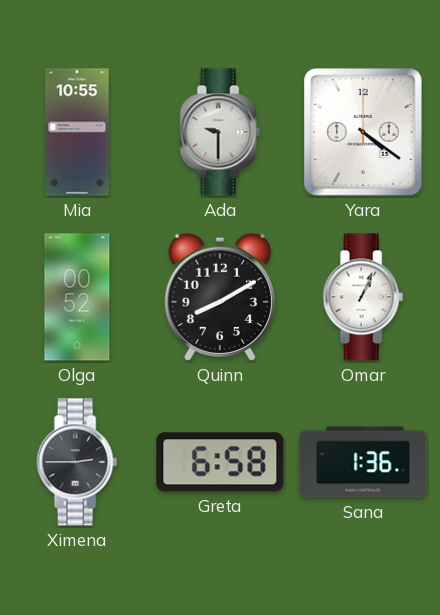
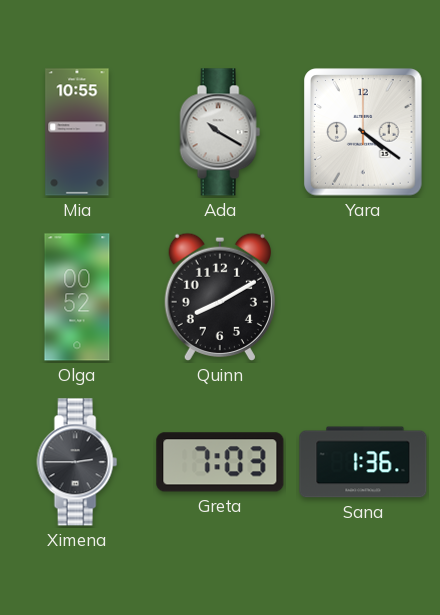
Ada: 9:30 -> 10:20
Omar: 1:04 -> none
Greta: 6:58 -> 7:03
